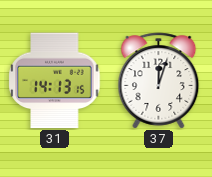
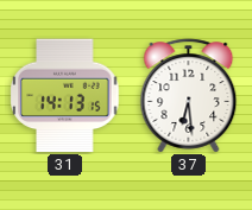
37: 12:03 -> 6:29
